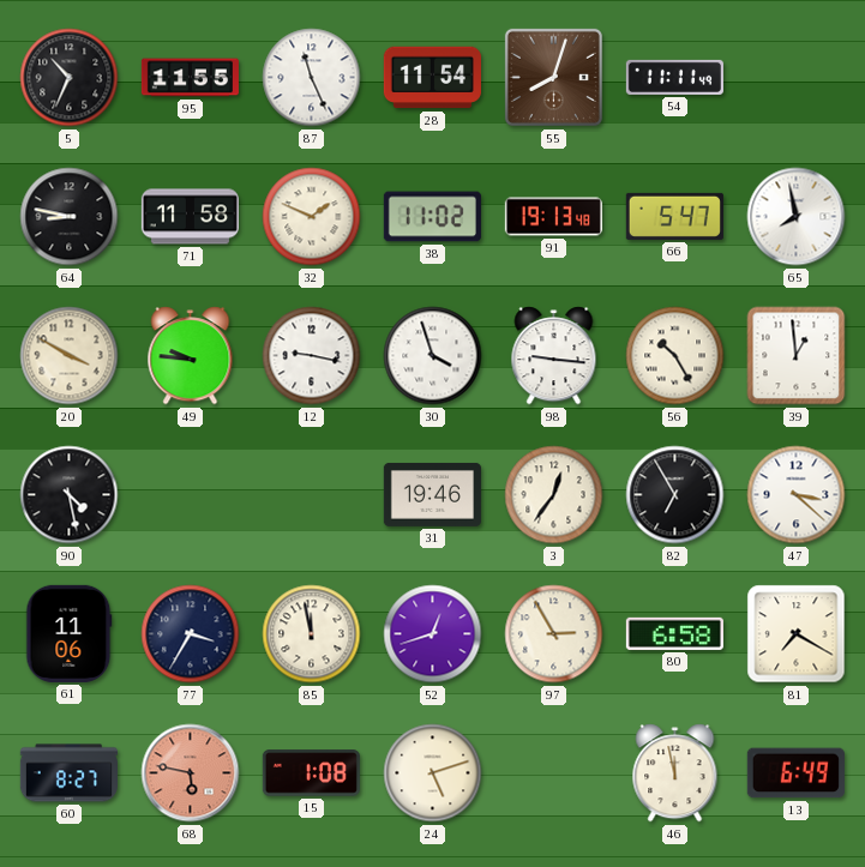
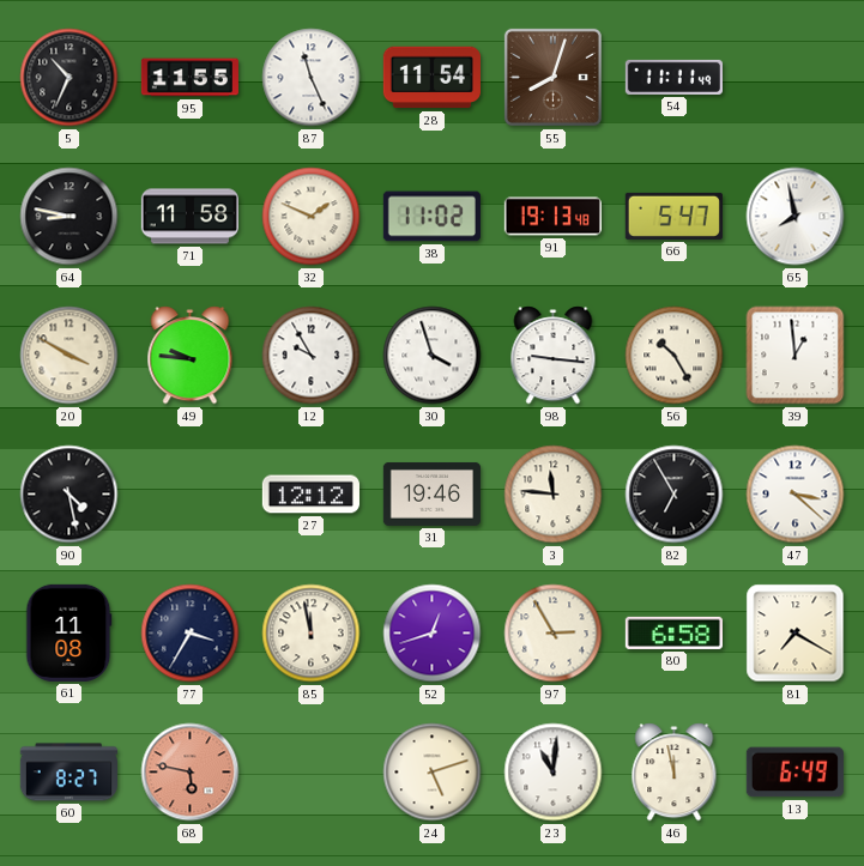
12: 9:17 -> 9:55
27: none -> 12:12
3: 12:36 -> 11:46
61: 11:06 -> 11:08
15: 1:08 -> none
23: none -> 11:01
